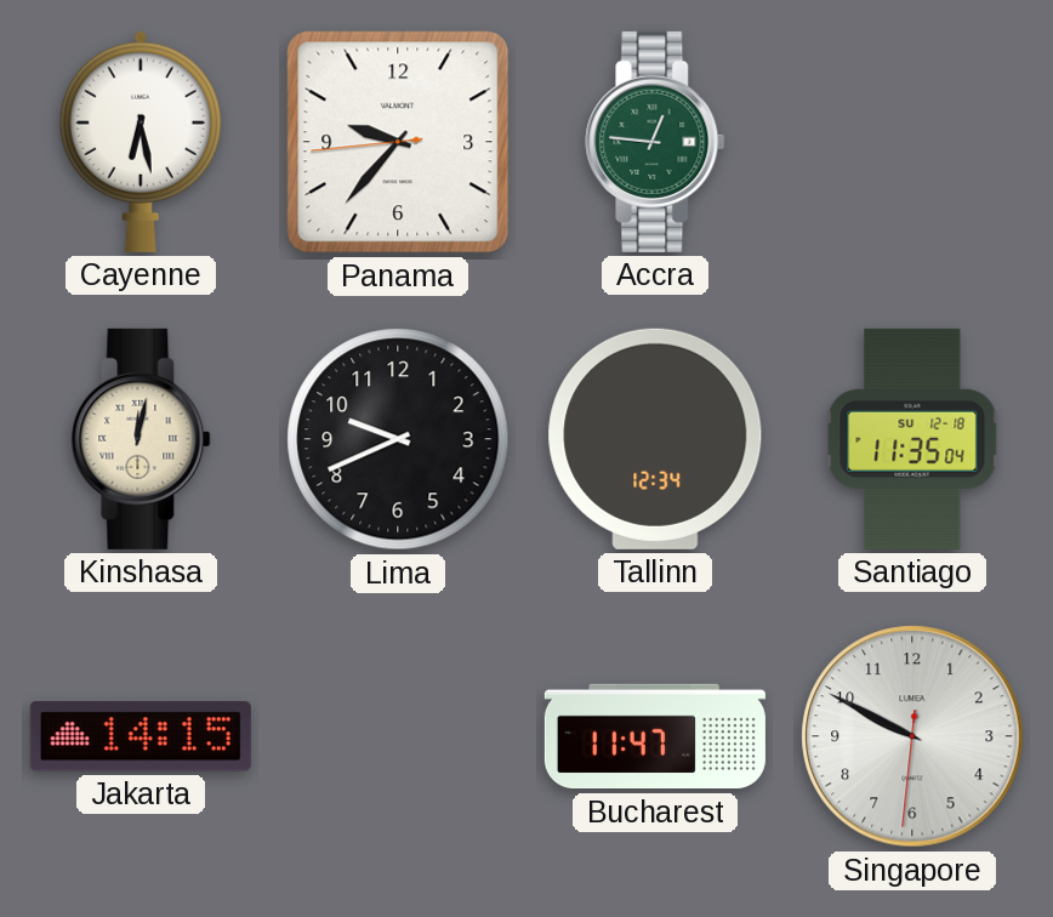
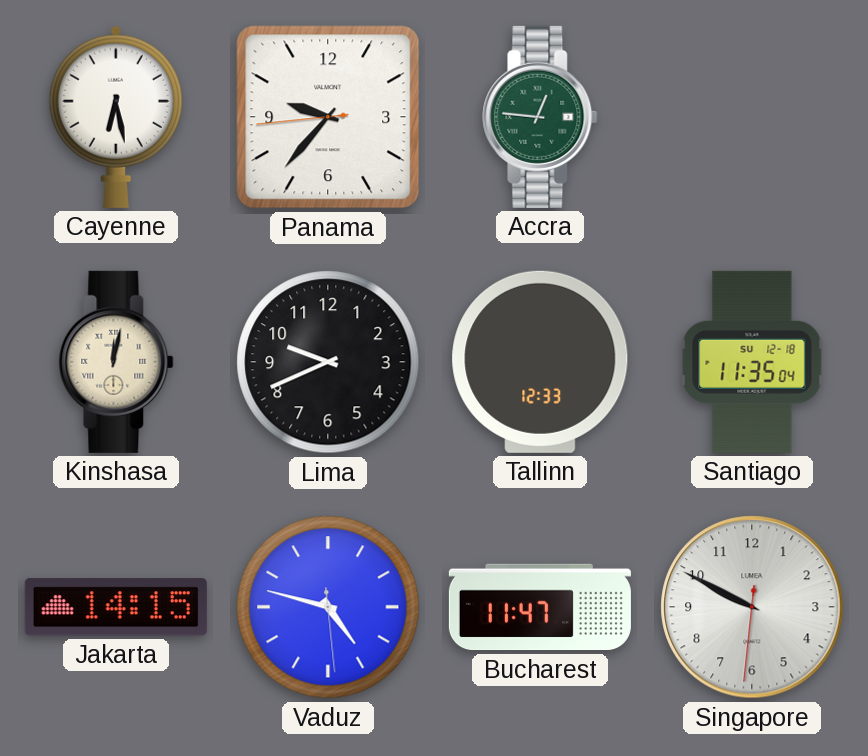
Tallinn: 12:34 -> 12:33
Vaduz: none -> 4:47
